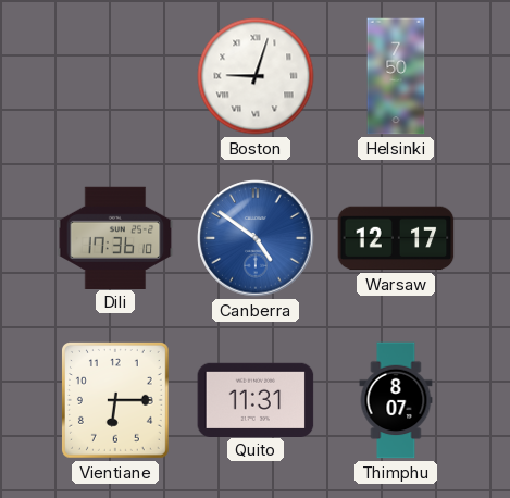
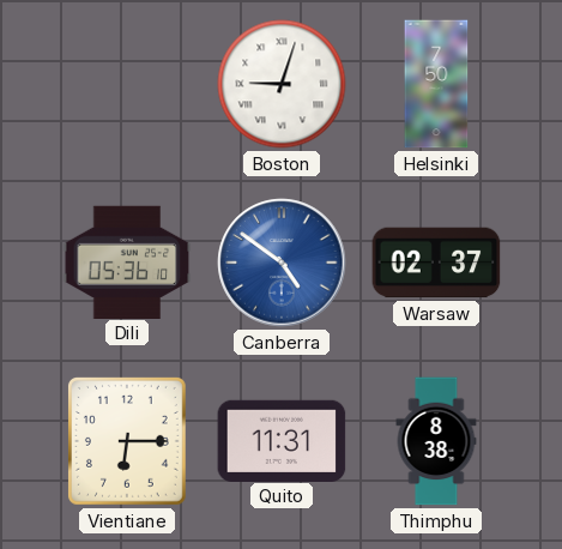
Dili: 17:36 -> 05:36
Warsaw: 12:17 -> 02:37
Thimphu: 8:07 -> 8:38
